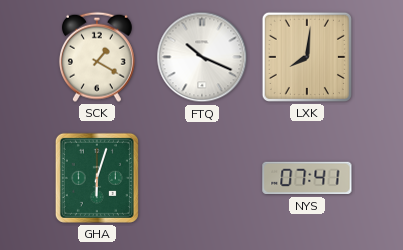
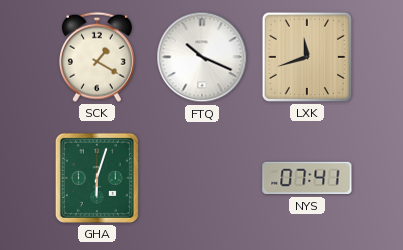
LXK: 8:01 -> 11:42
